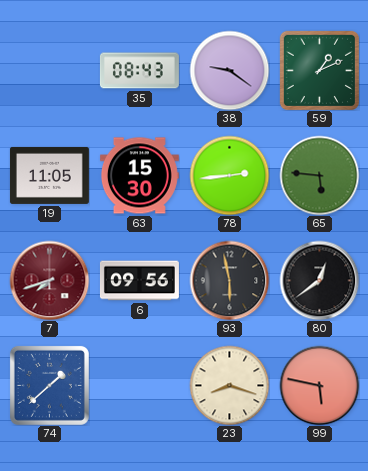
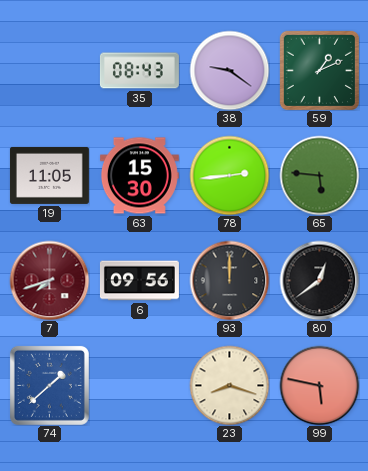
93: 5:58 -> 12:00
